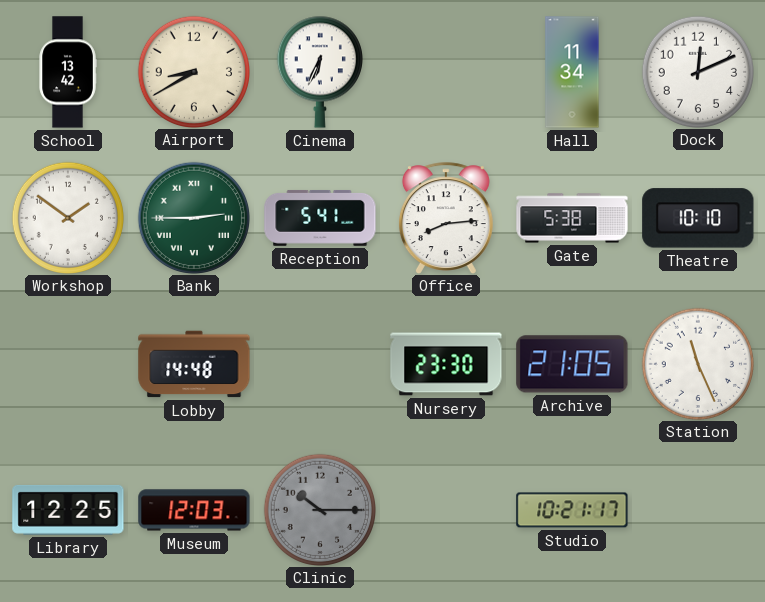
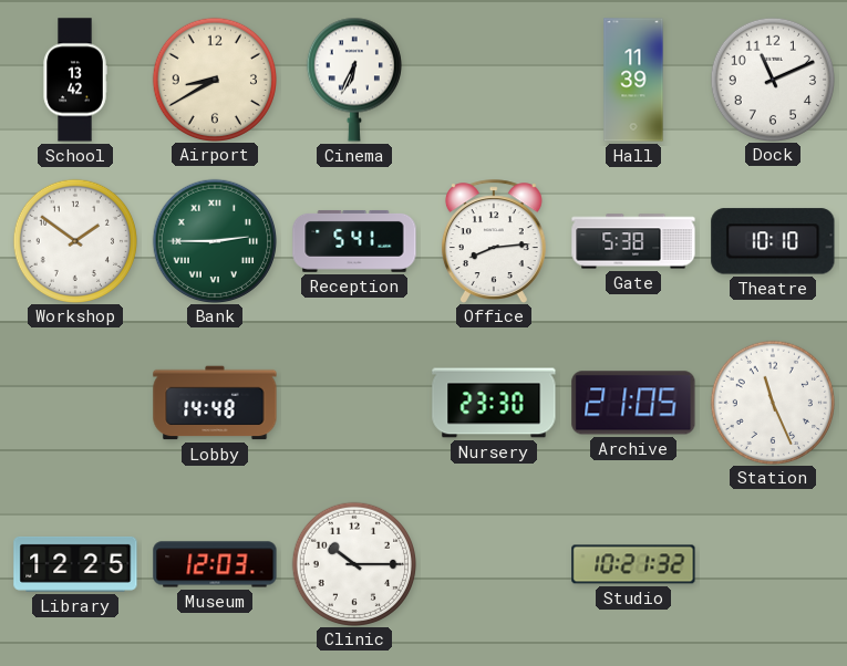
Hall: 11:34 -> 11:39
Dock: 12:11 -> 11:11
Clinic dial: grey -> white
Studio: 10:21:17 -> 10:21:32
